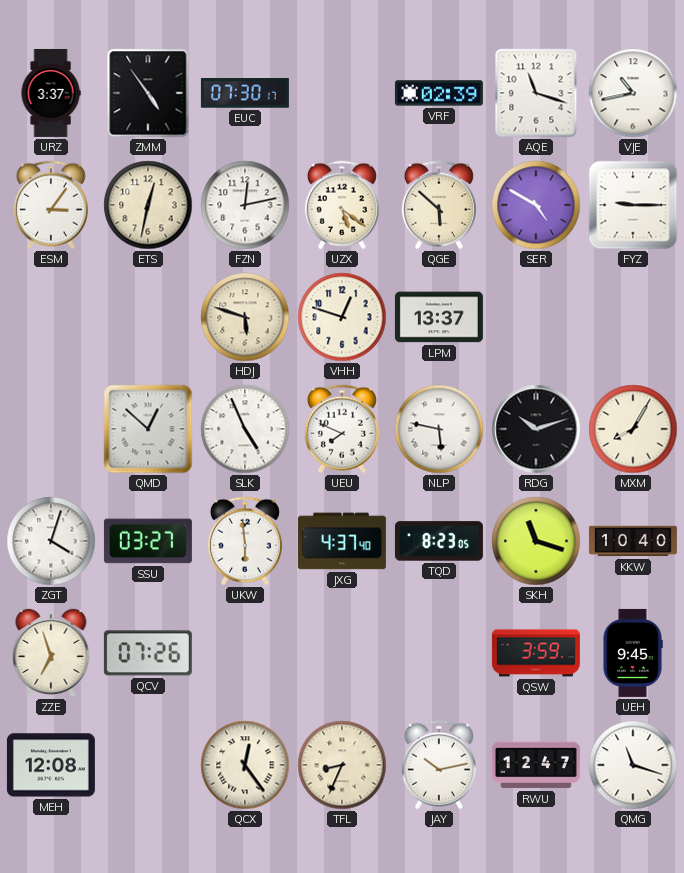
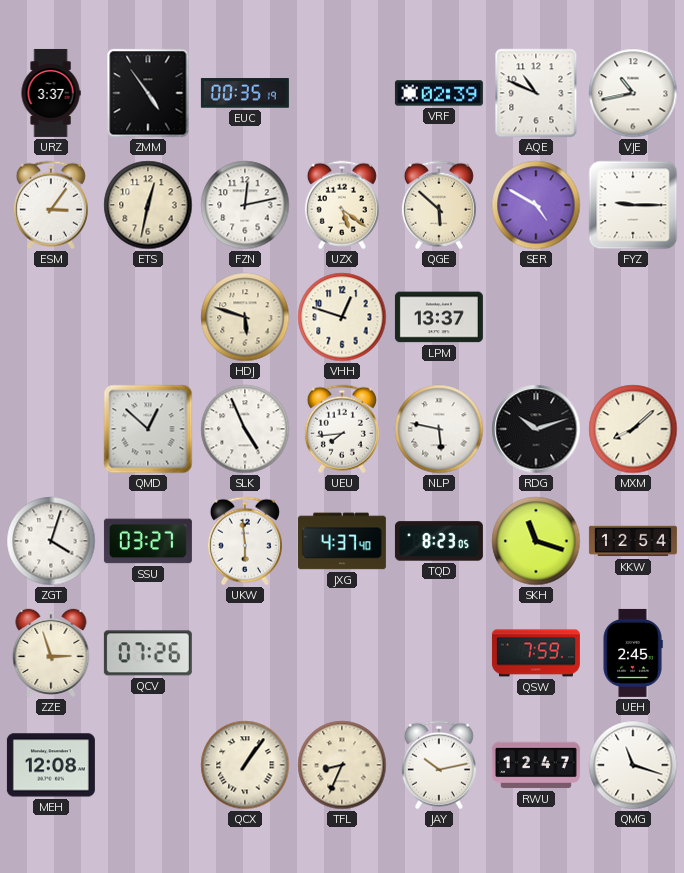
EUC: 07:30 -> 00:35
AQE: 11:18 -> 10:49
UEU: 7:49 -> 7:44
MXM: 8:05 -> 8:08
KKW: 10:40 -> 12:54
ZZE: 6:57 -> 2:57
QSW: 3:59 -> 7:59
UEH: 9:45 -> 2:45
QCX: 12:24 -> 1:06
